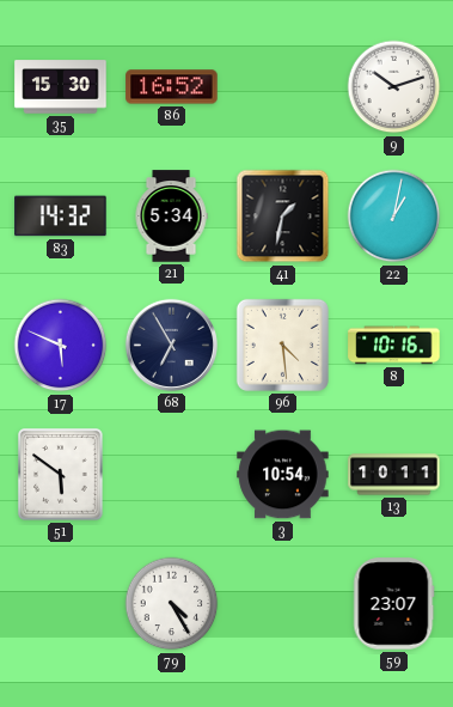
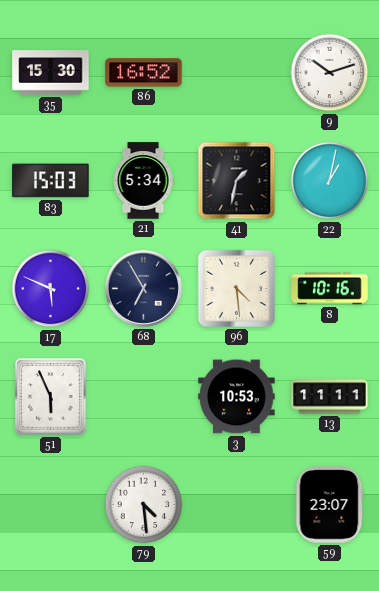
83: 14:32 -> 15:03
51: 5:51 -> 5:56
3: 10:54 -> 10:53
13: 10:11 -> 11:11
79: 4:25 -> 4:29
